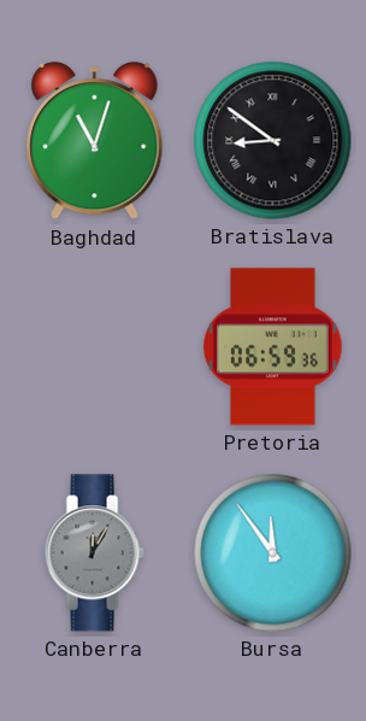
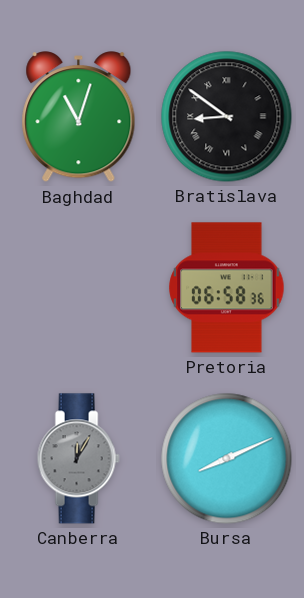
Pretoria: 06:59 -> 06:58
Bursa: 11:54 -> 8:11
